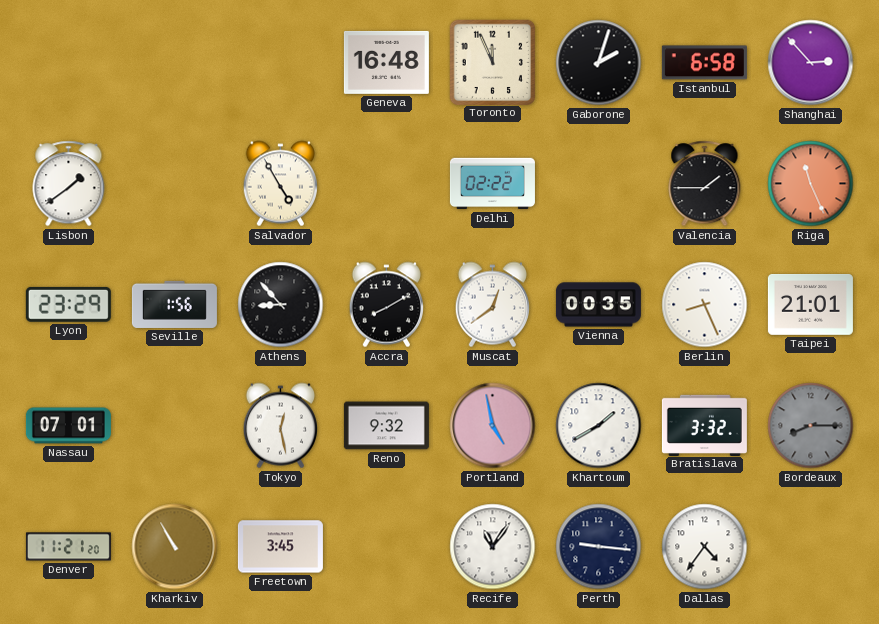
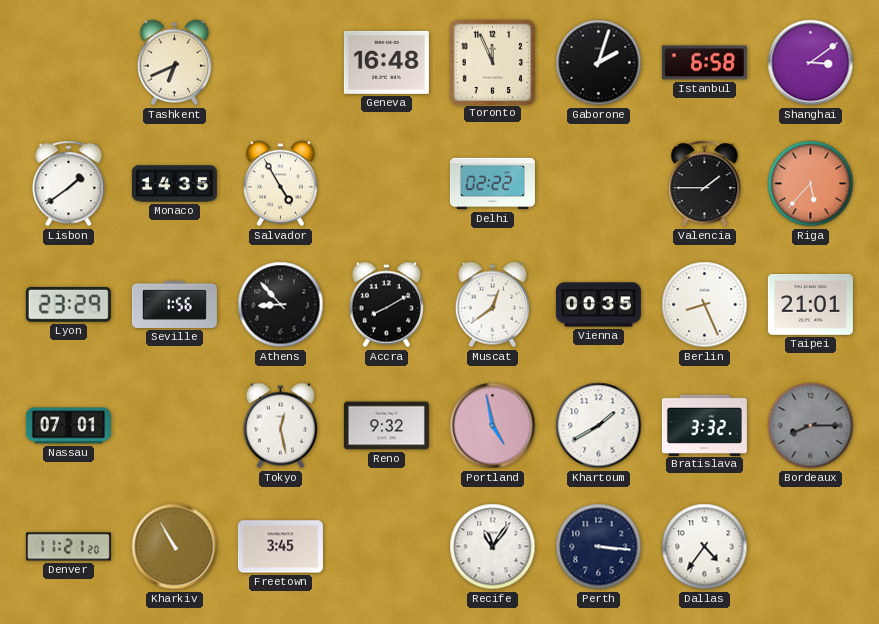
Tashkent: none -> 6:41
Shanghai: 2:53 -> 3:09
Monaco: none -> 14:35
Riga: 11:26 -> 5:37
Perth: 9:16 -> 3:16
